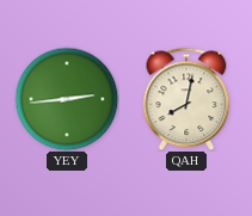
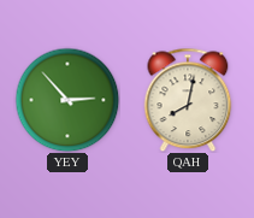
YEY: 2:44 -> 2:53
